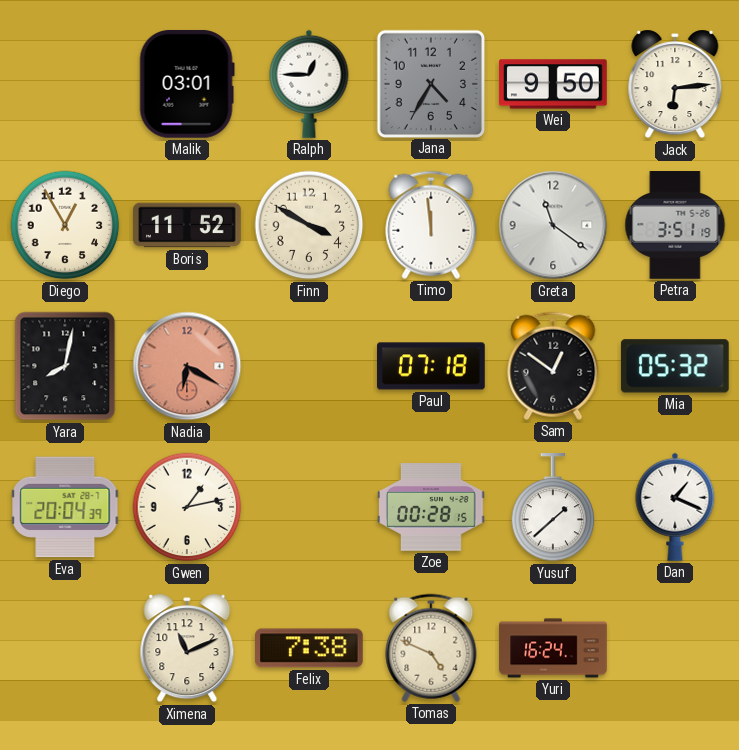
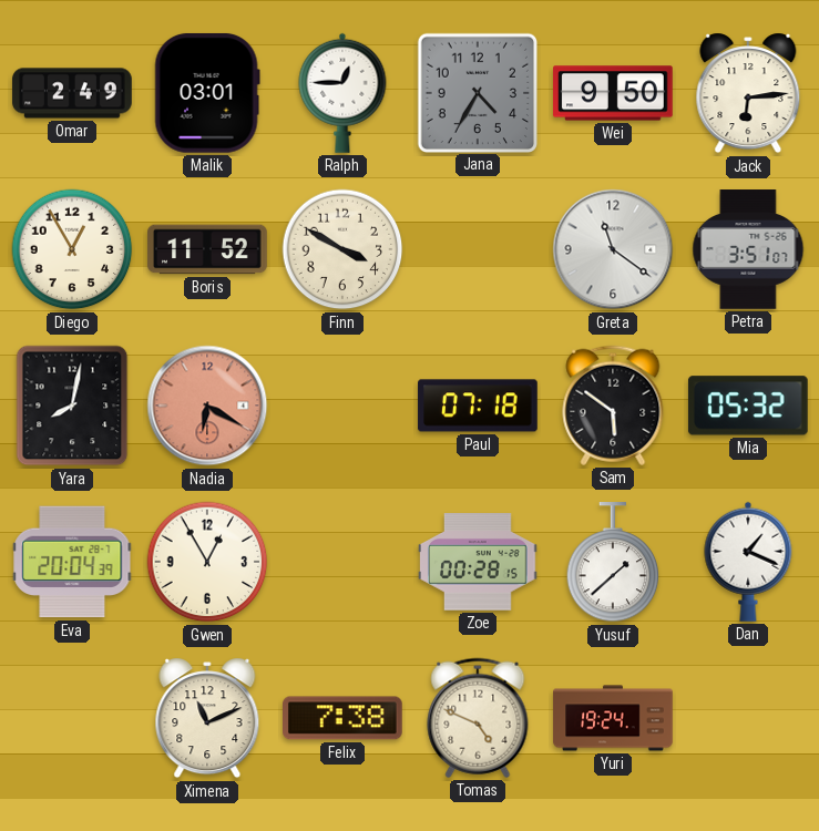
Omar: none -> 2:49
Timo: 11:59 -> none
Petra: 3:51:19 -> 3:51:07
Sam: 12:51 -> 5:51
Gwen: 1:13 -> 12:55
Yuri: 16:24 -> 19:24
